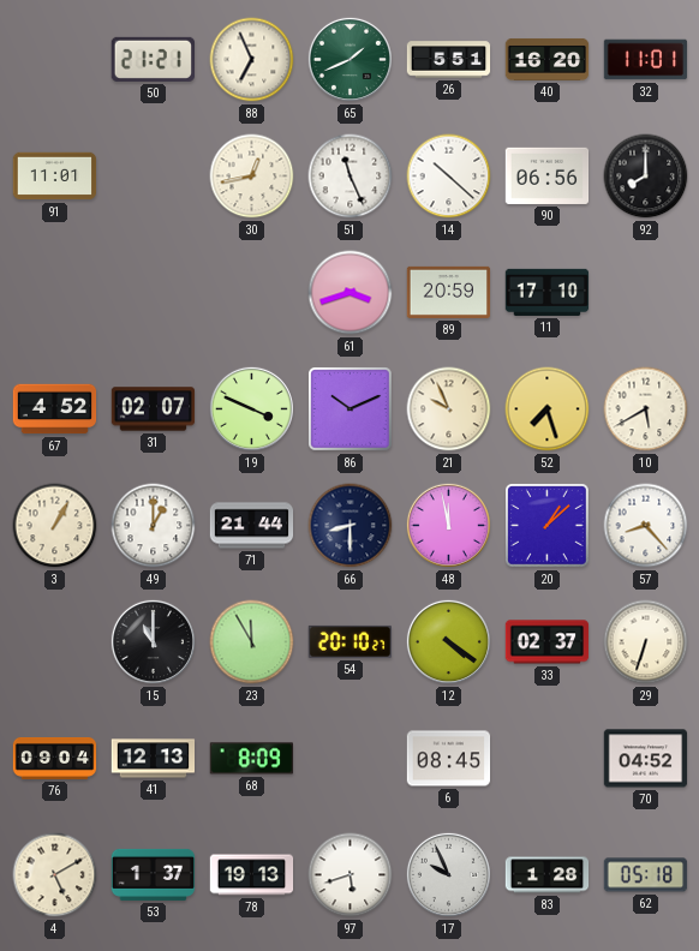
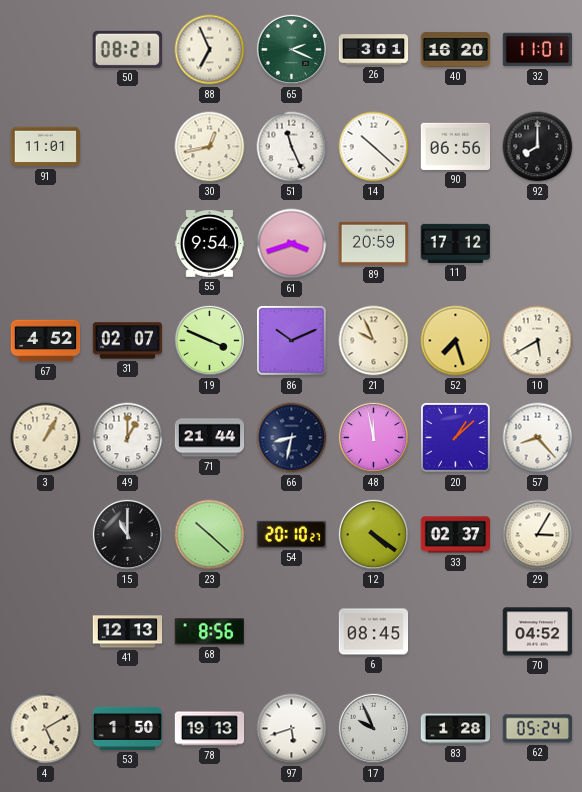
50: 21:21 -> 08:21
65: 1:41 -> 2:19
26: 5:51 -> 3:01
55: none -> 9:54
11: 17:10 -> 17:12
66: 8:30 -> 8:32
23: 11:55 -> 10:22
29: 6:33 -> 3:05
76: 09:04 -> none
68: 8:09 -> 8:56
53: 1:37 -> 1:50
62: 05:18 -> 05:24
